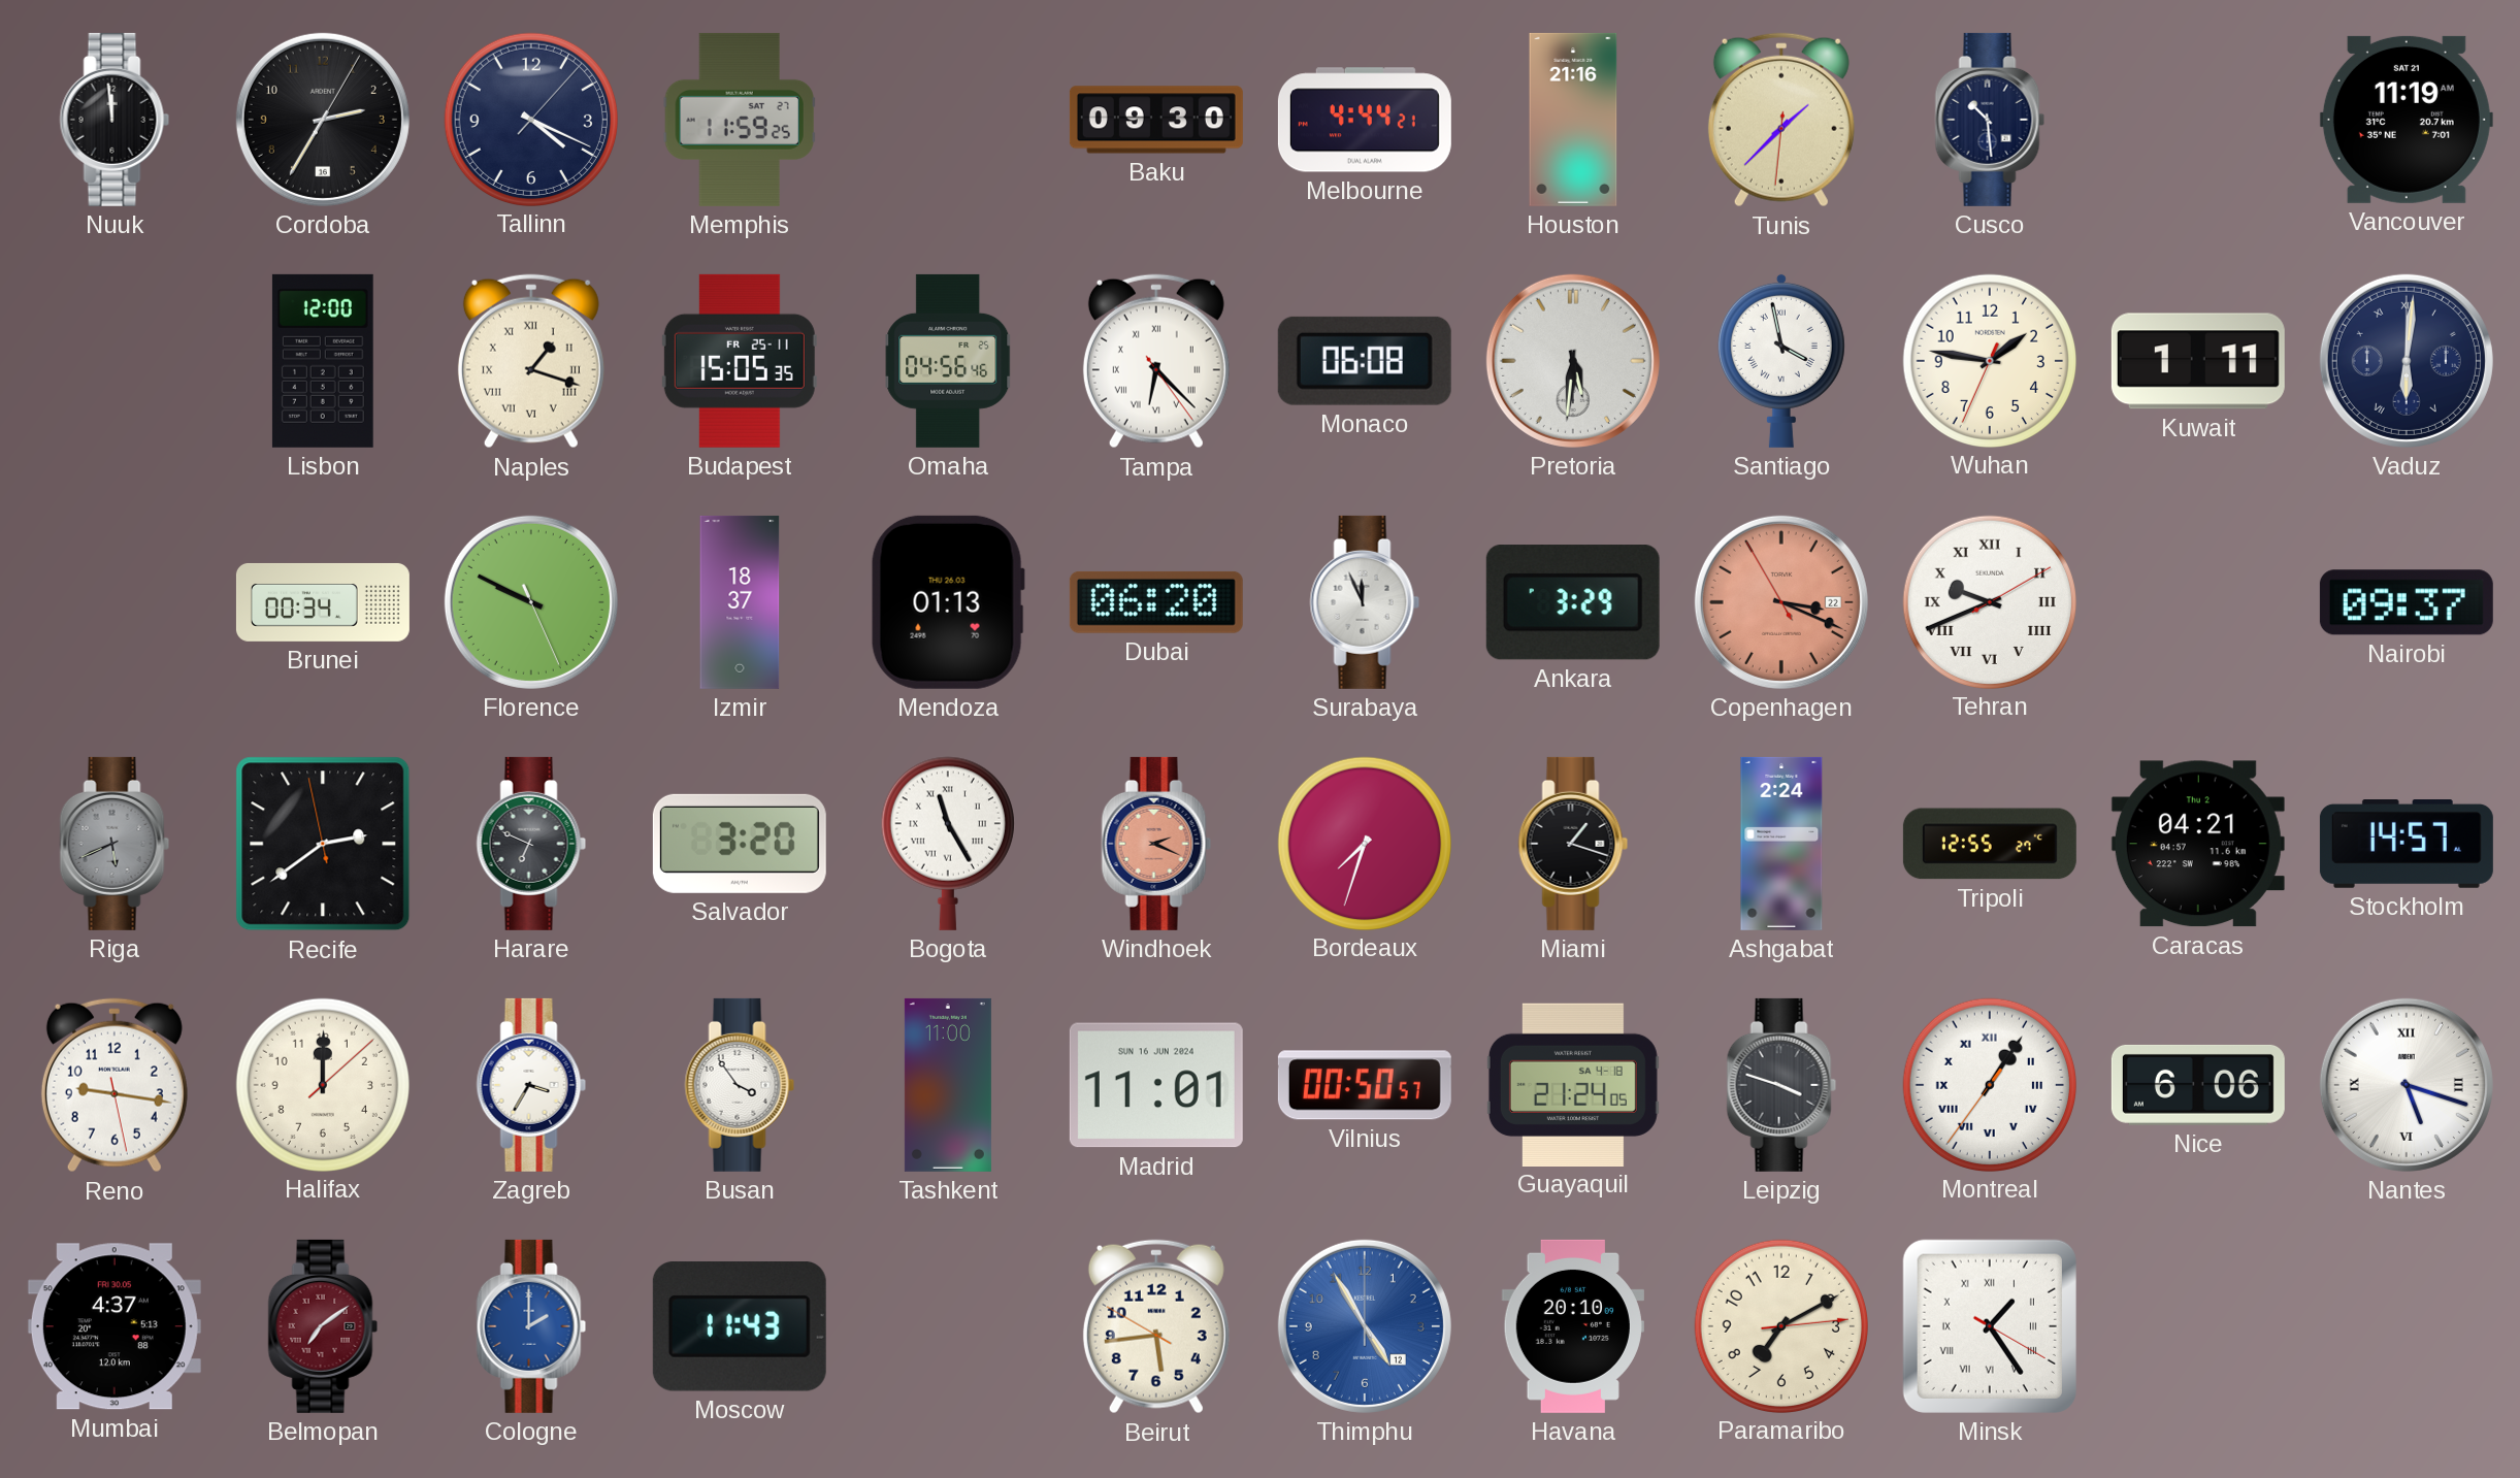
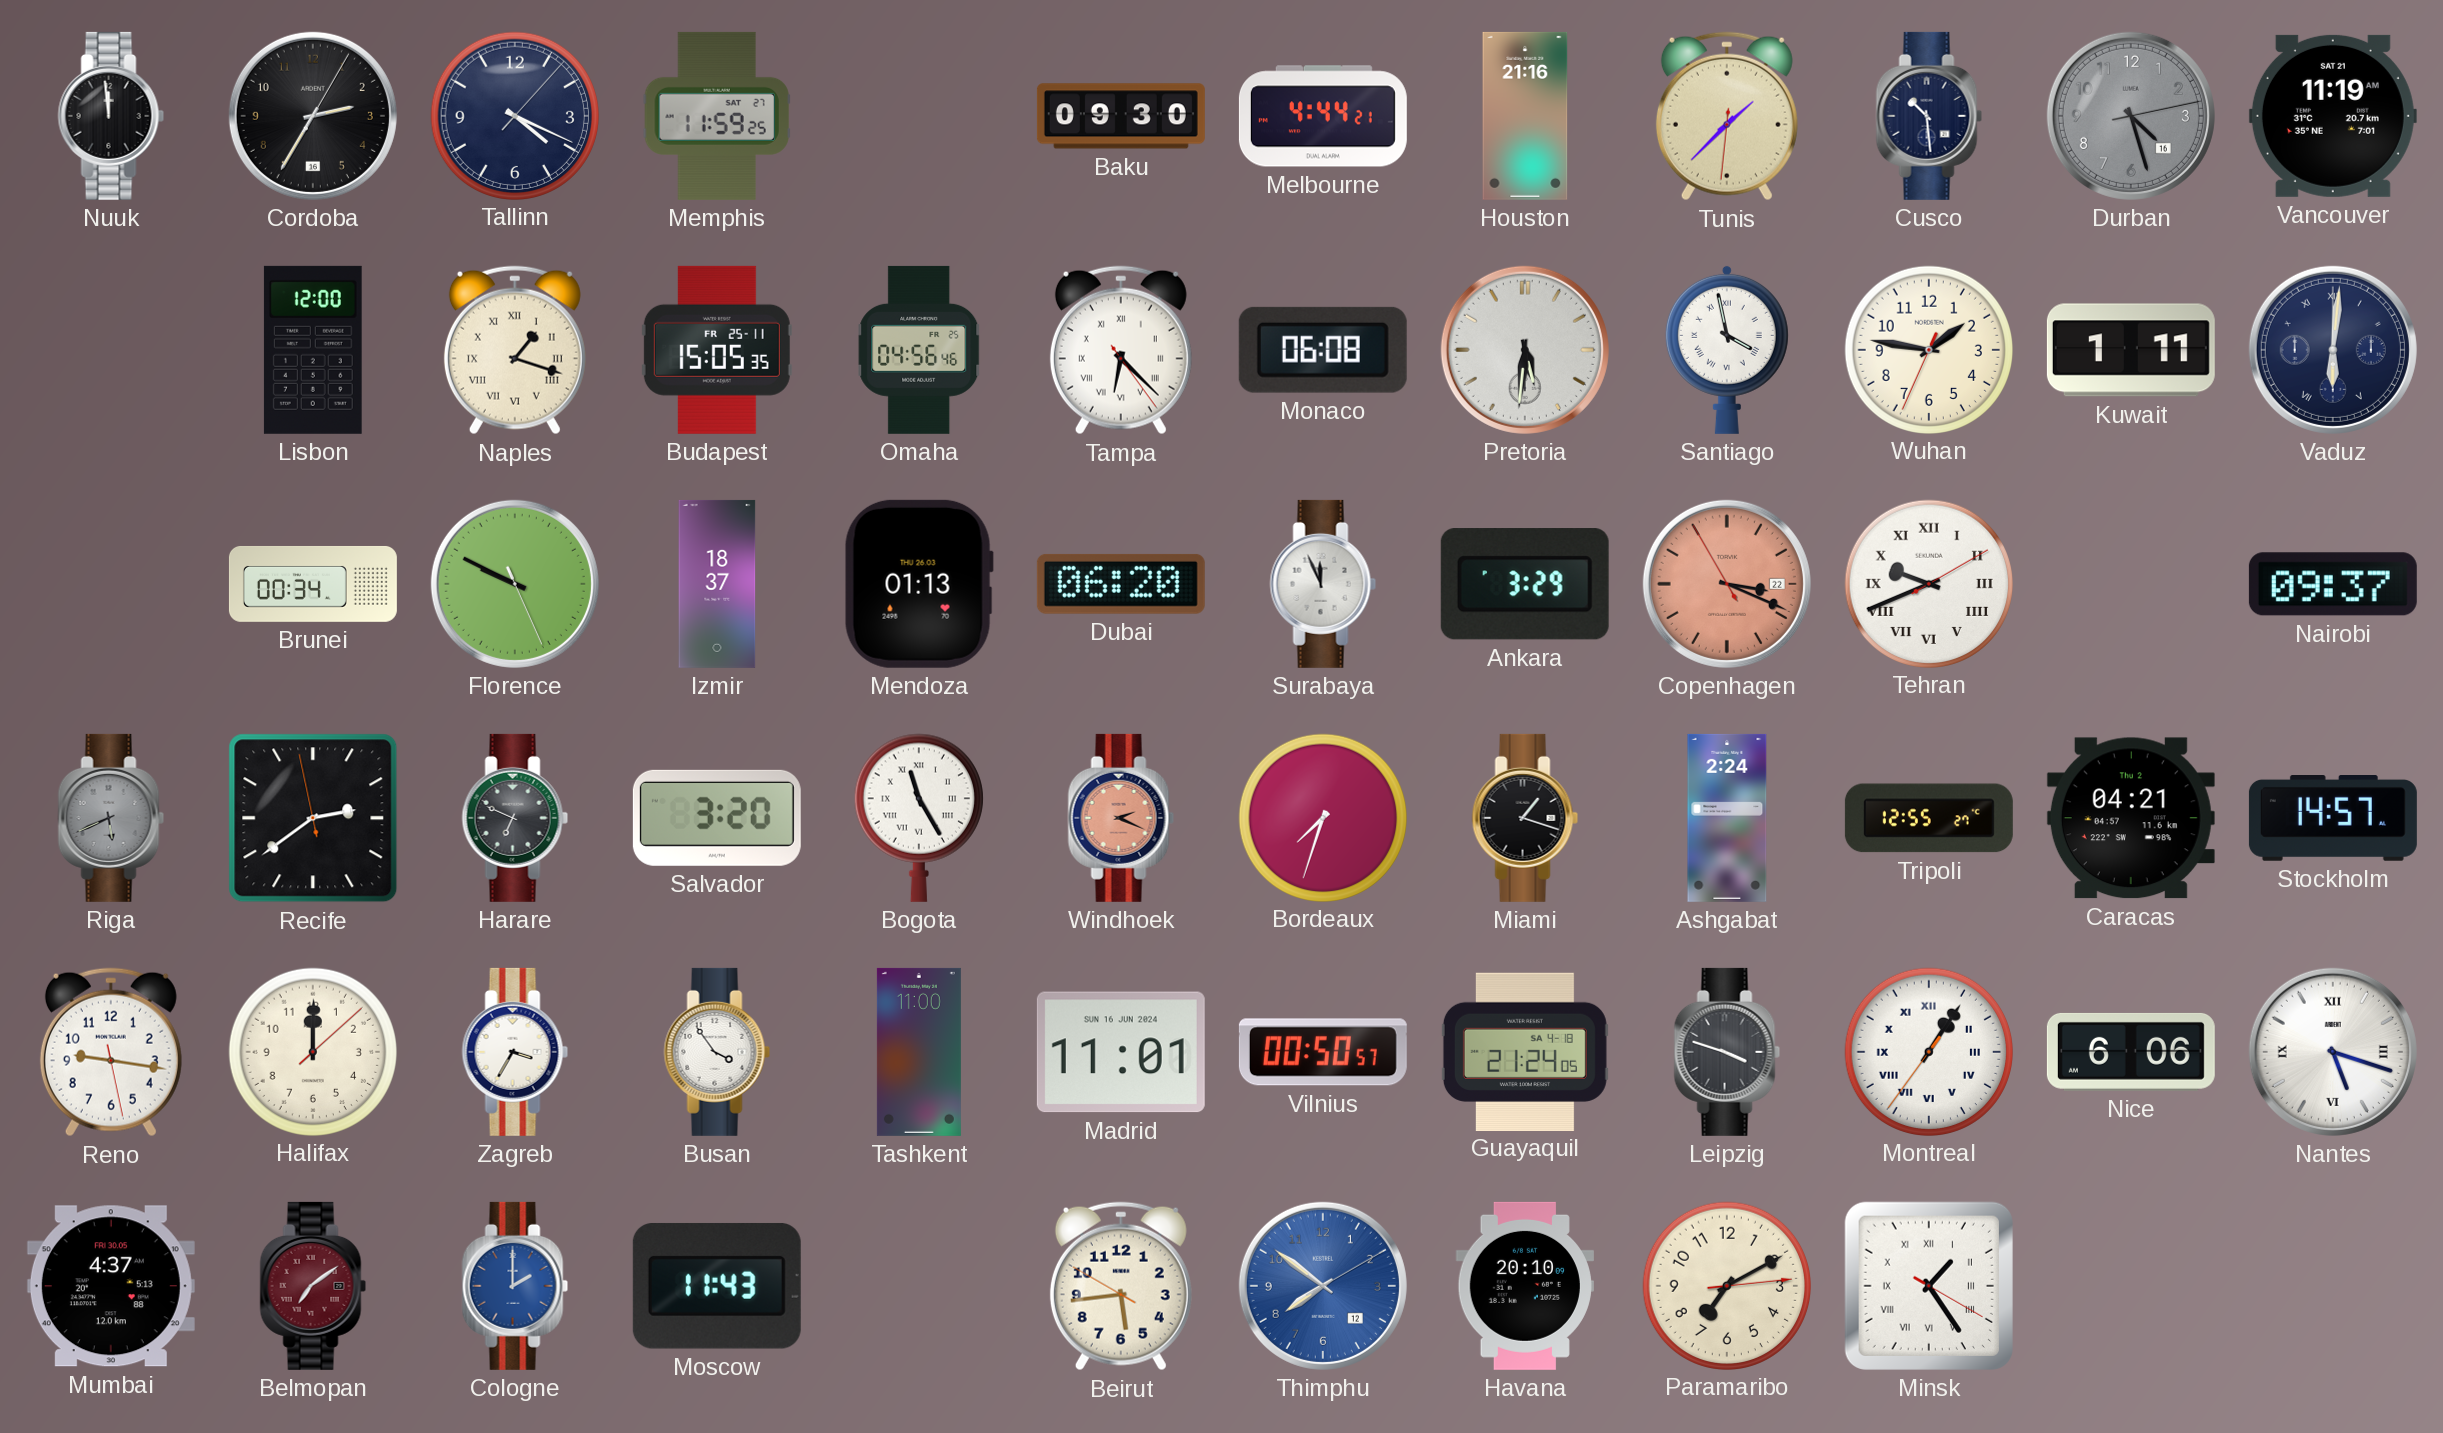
Durban: none -> 4:27
Thimphu: 4:55 -> 7:51
